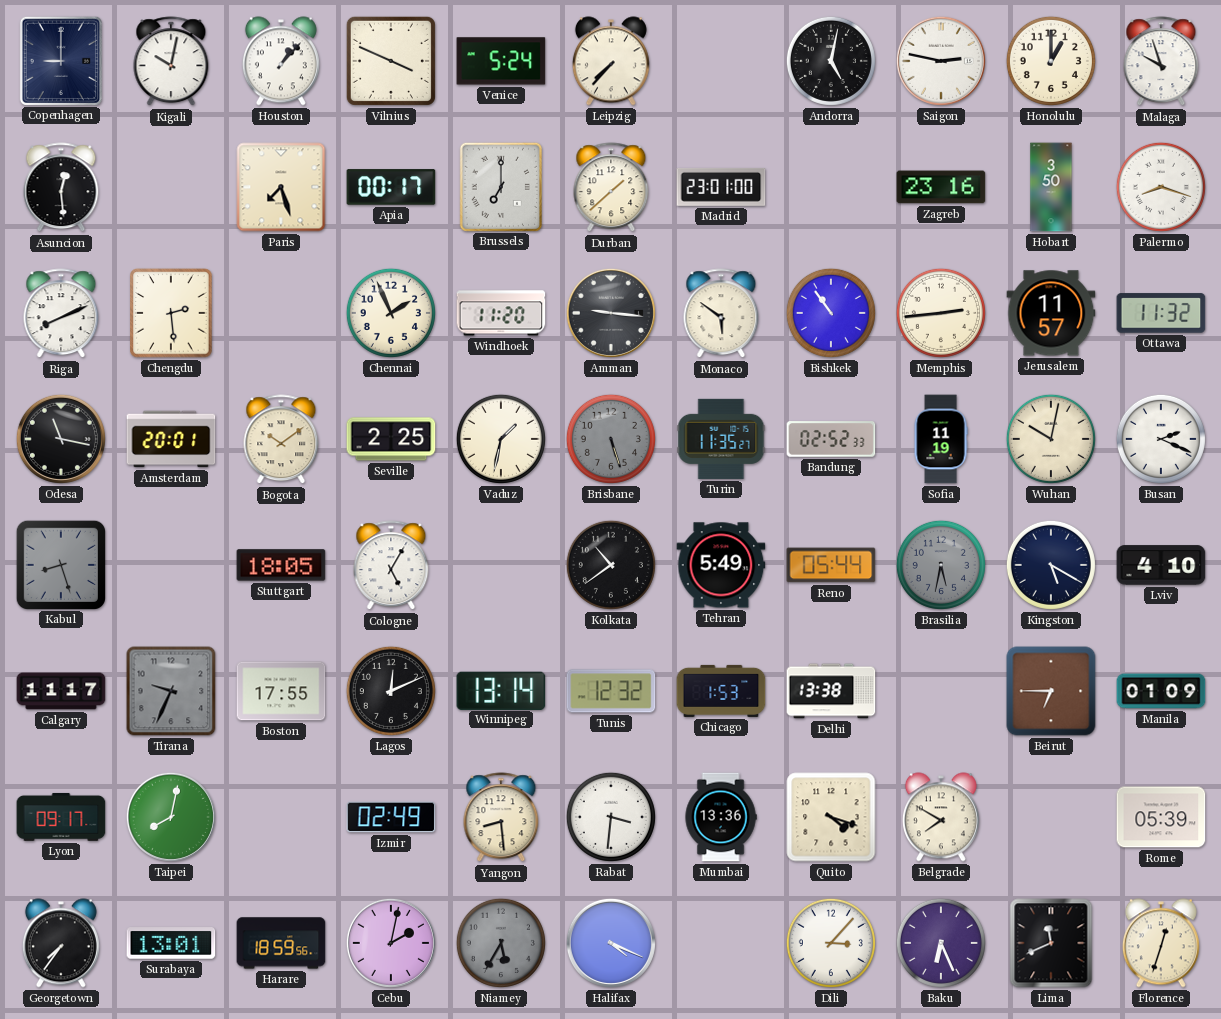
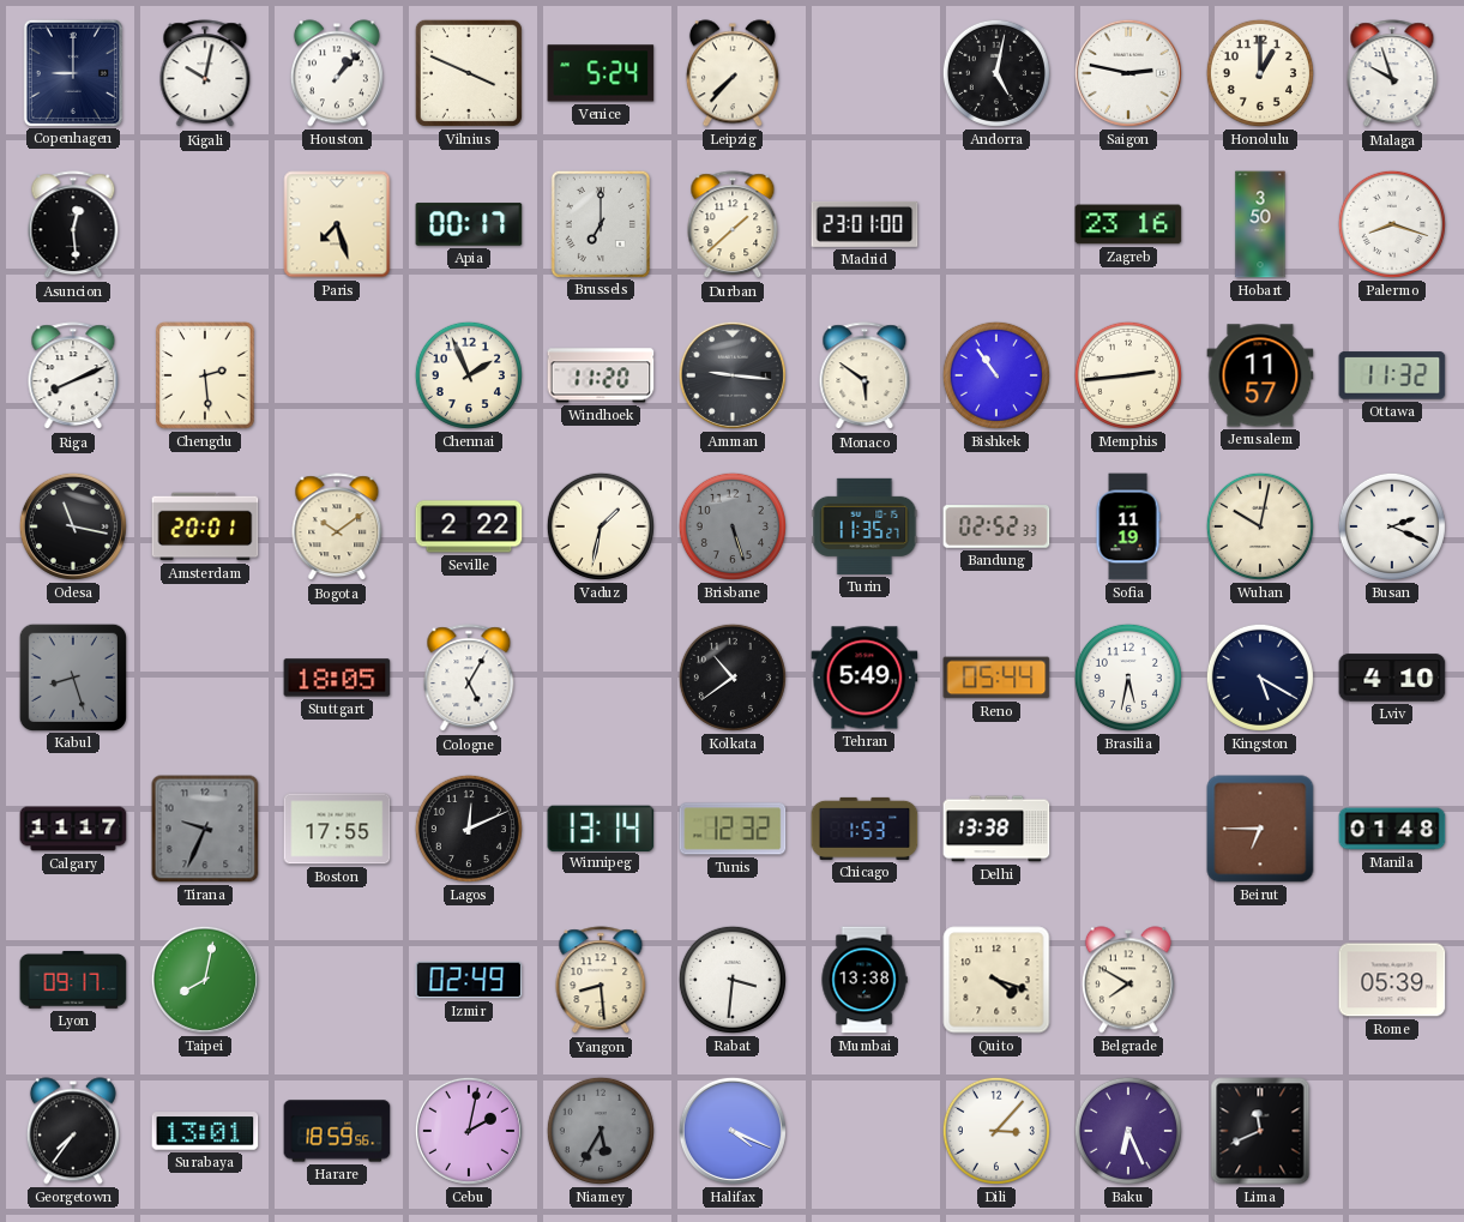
Seville: 2:25 -> 2:22
Brasilia dial: grey -> white
Manila: 01:09 -> 01:48
Mumbai: 13:36 -> 13:38
Florence: 12:33 -> none
